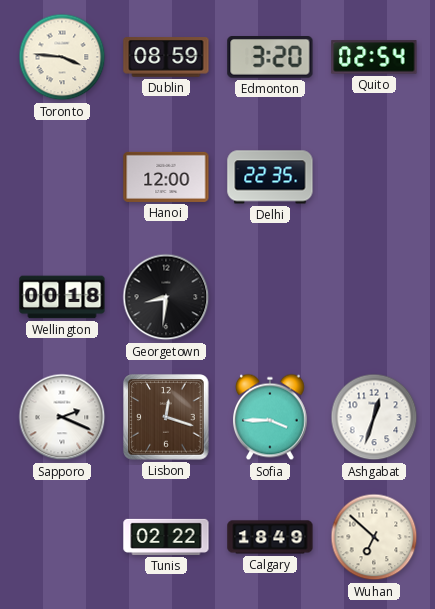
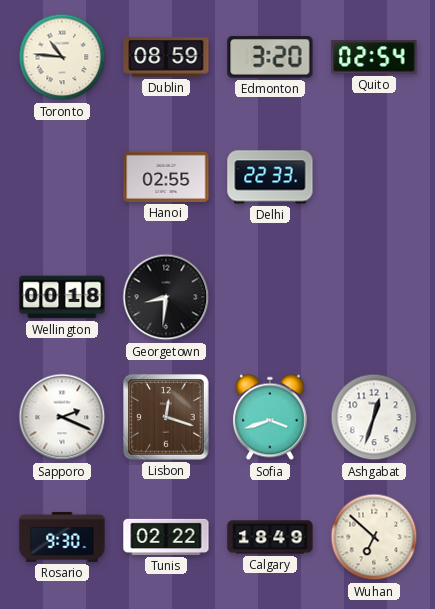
Toronto: 3:46 -> 10:46
Hanoi: 12:00 -> 02:55
Delhi: 22:35 -> 22:33
Sofia: 3:45 -> 3:42
Rosario: none -> 9:30
